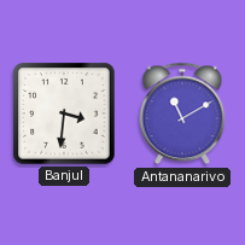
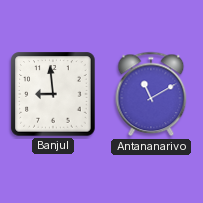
Banjul: 3:31 -> 8:59
